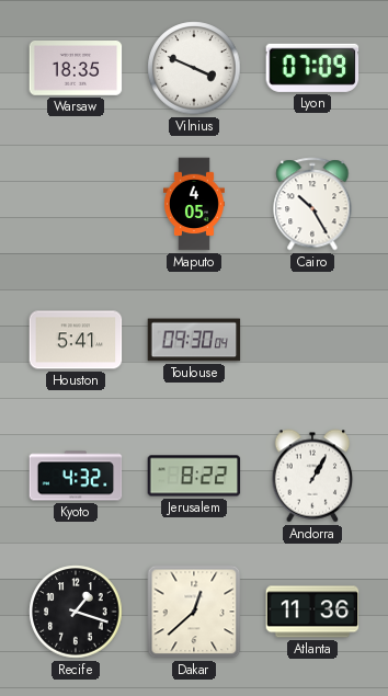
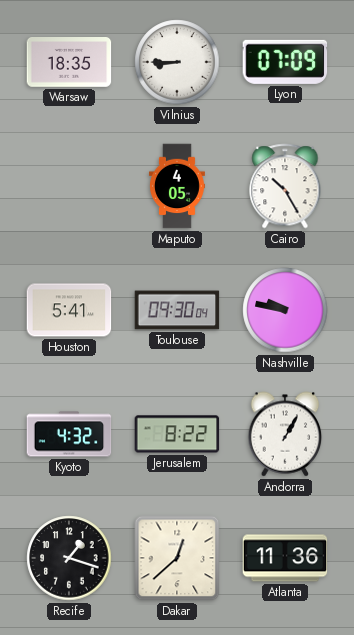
Vilnius: 3:49 -> 8:45
Nashville: none -> 9:47
